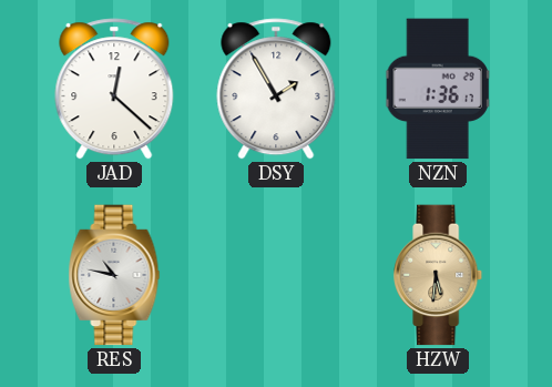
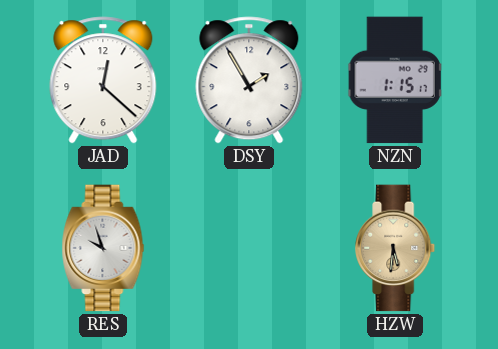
NZN: 1:36 -> 1:15
RES: 10:47 -> 9:57
